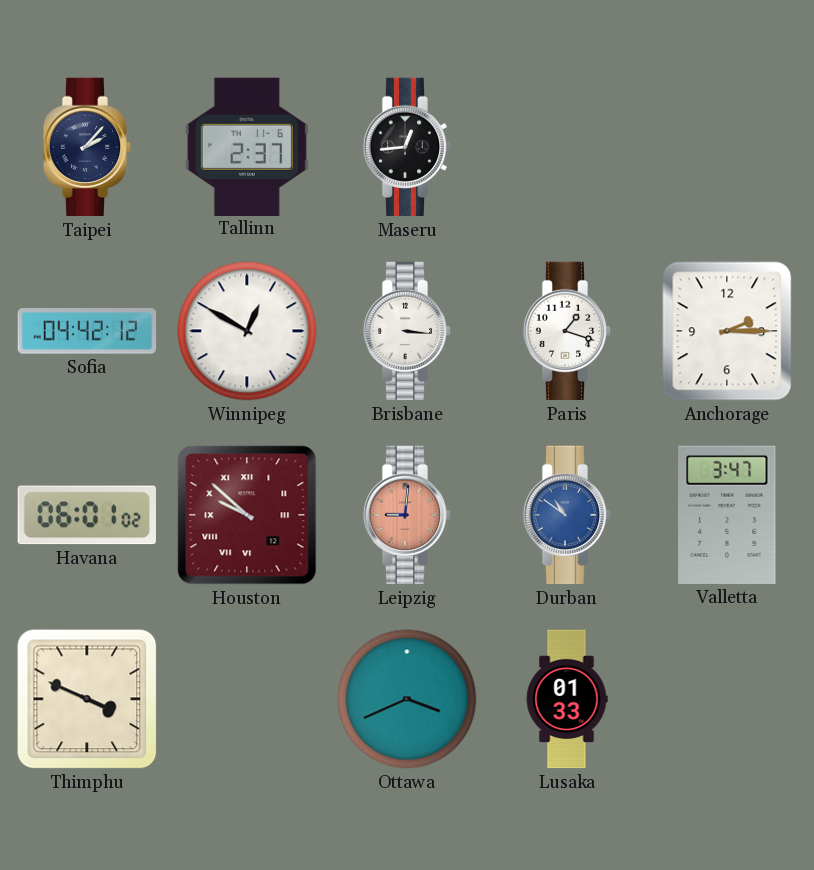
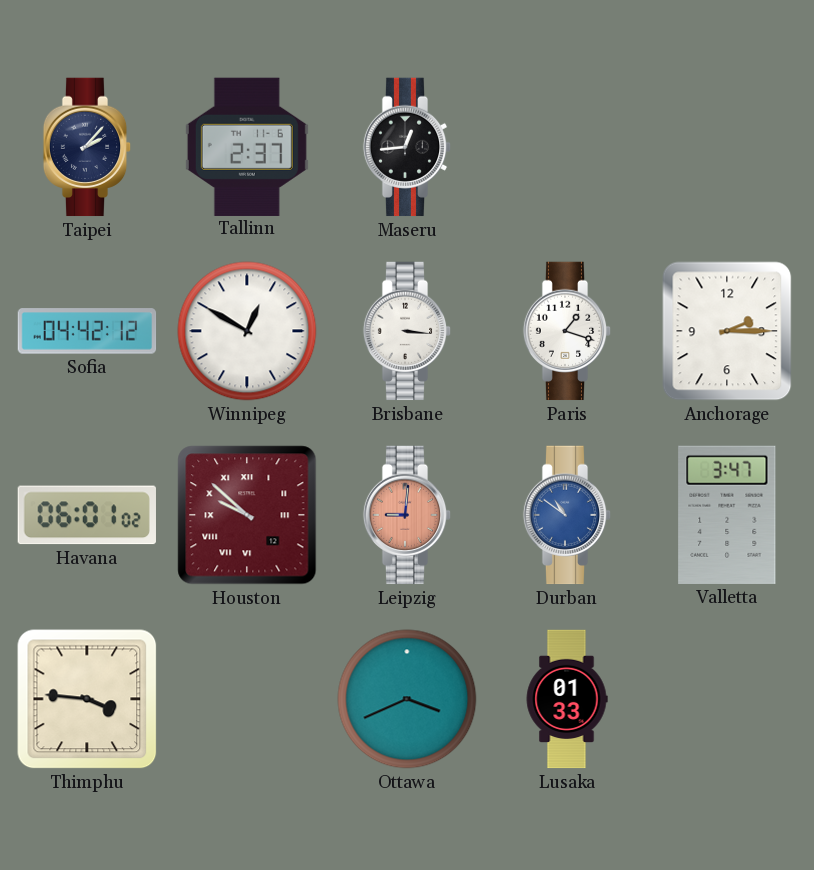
Thimphu: 3:49 -> 3:46
